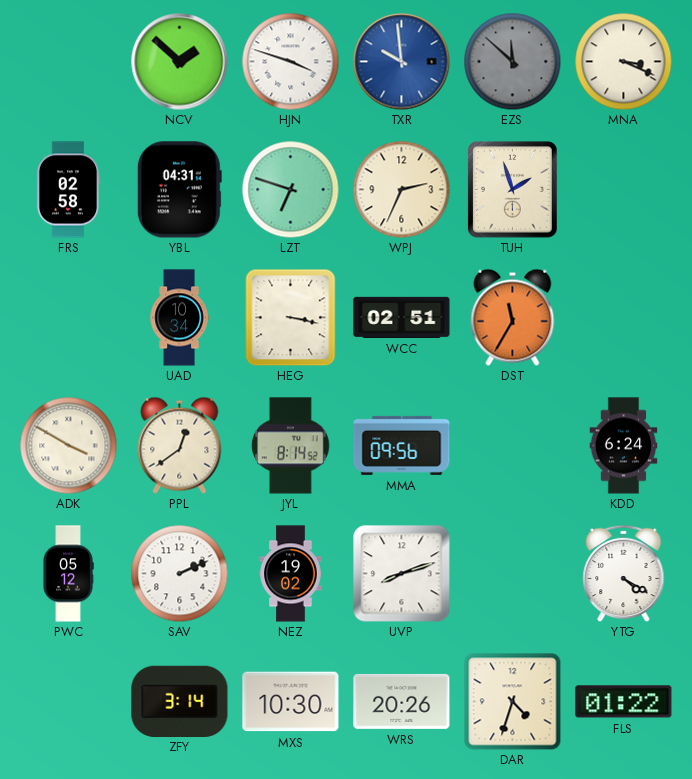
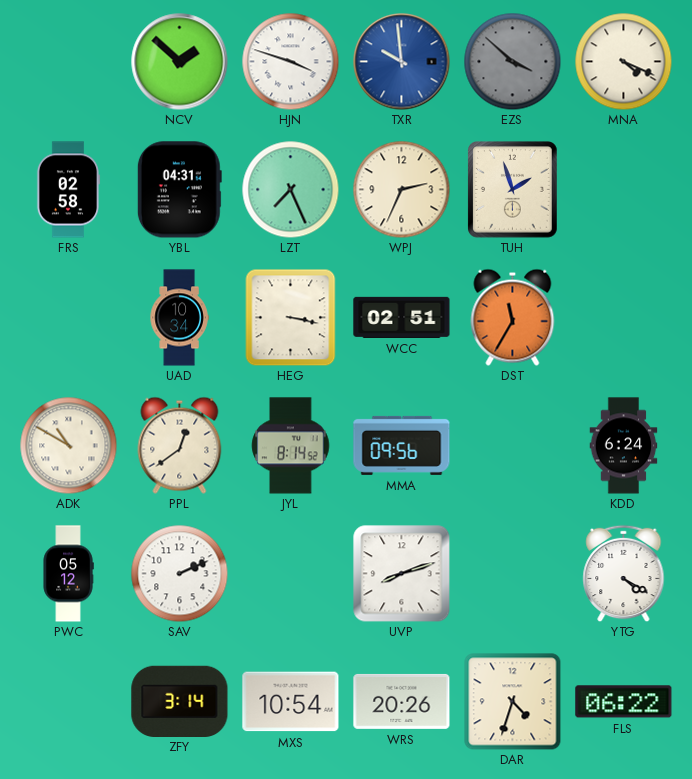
EZS: 11:52 -> 3:52
MNA: 3:19 -> 4:19
LZT: 6:48 -> 7:26
ADK: 3:50 -> 10:50
NEZ: 19:02 -> none
MXS: 10:30 -> 10:54
FLS: 01:22 -> 06:22
